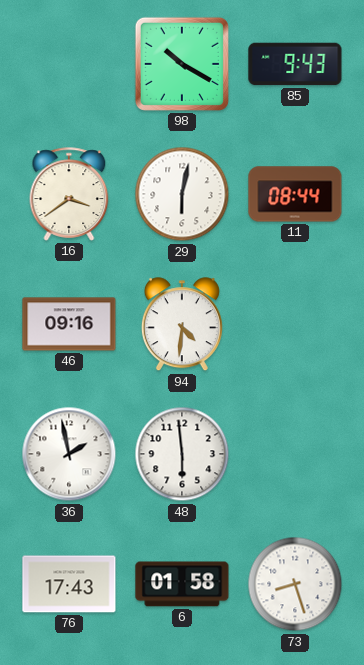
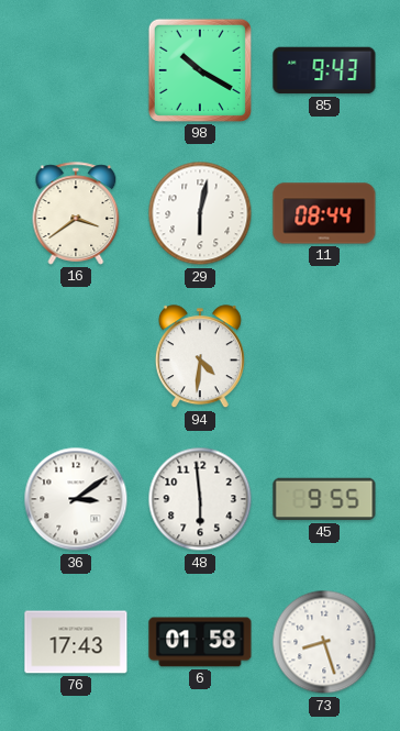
46: 09:16 -> none
36: 1:58 -> 3:09
45: none -> 9:55
